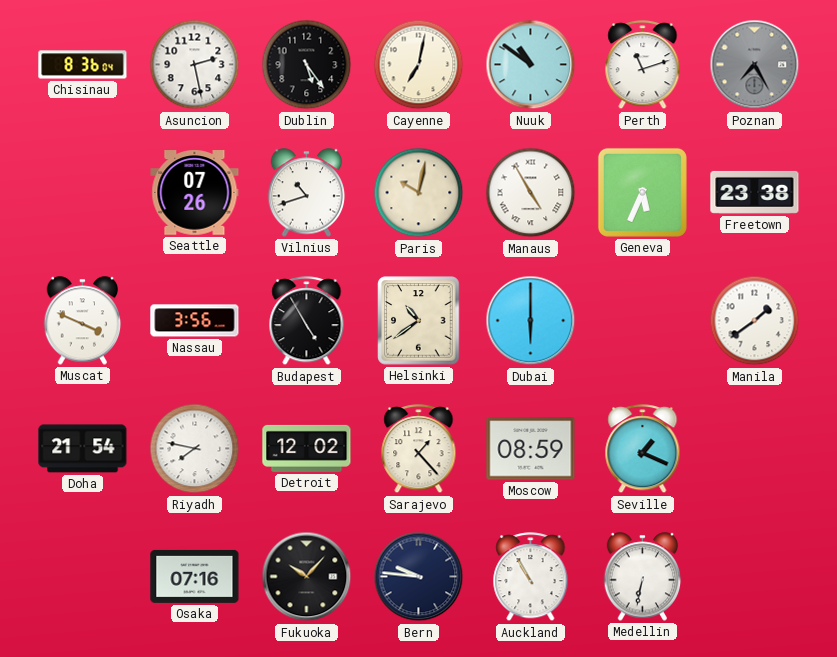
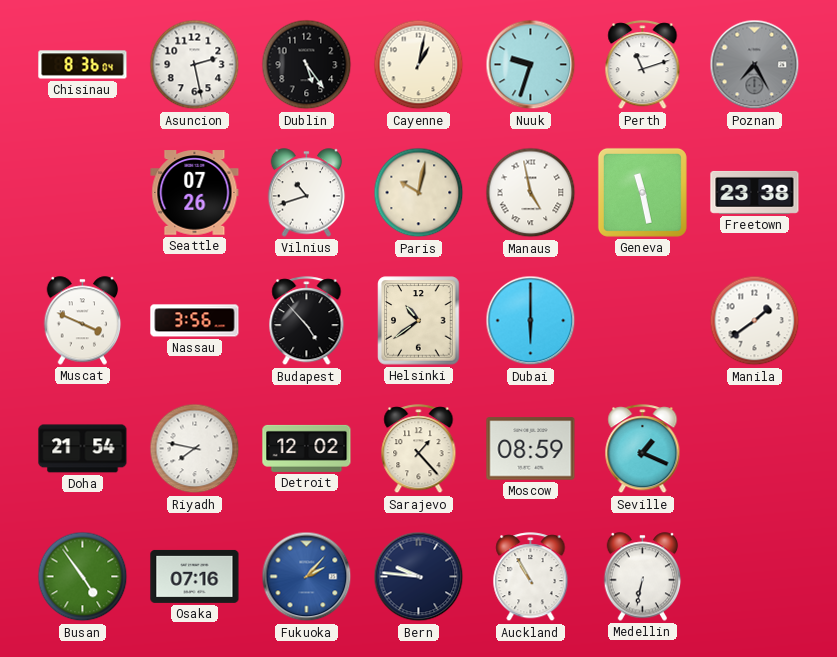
Cayenne: 7:02 -> 1:02
Nuuk: 10:51 -> 9:33
Manaus: 4:55 -> 4:58
Geneva: 5:34 -> 11:28
Budapest: 4:55 -> 4:53
Busan: none -> 4:54
Fukuoka: 10:07 -> 2:07
Fukuoka dial: black -> blue
